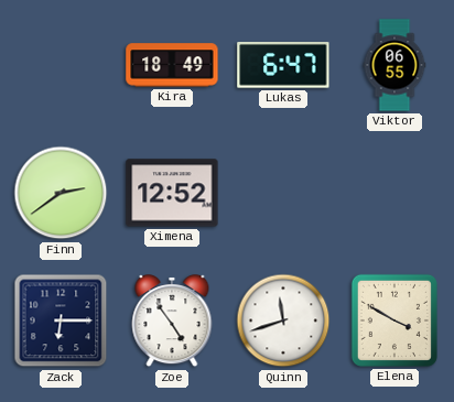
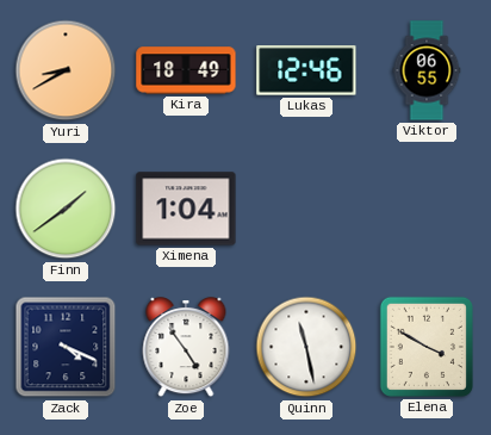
Yuri: none -> 8:40
Lukas: 6:47 -> 12:46
Finn: 2:39 -> 1:39
Ximena: 12:52 -> 1:04
Zack: 6:15 -> 4:19
Quinn: 11:42 -> 11:28
